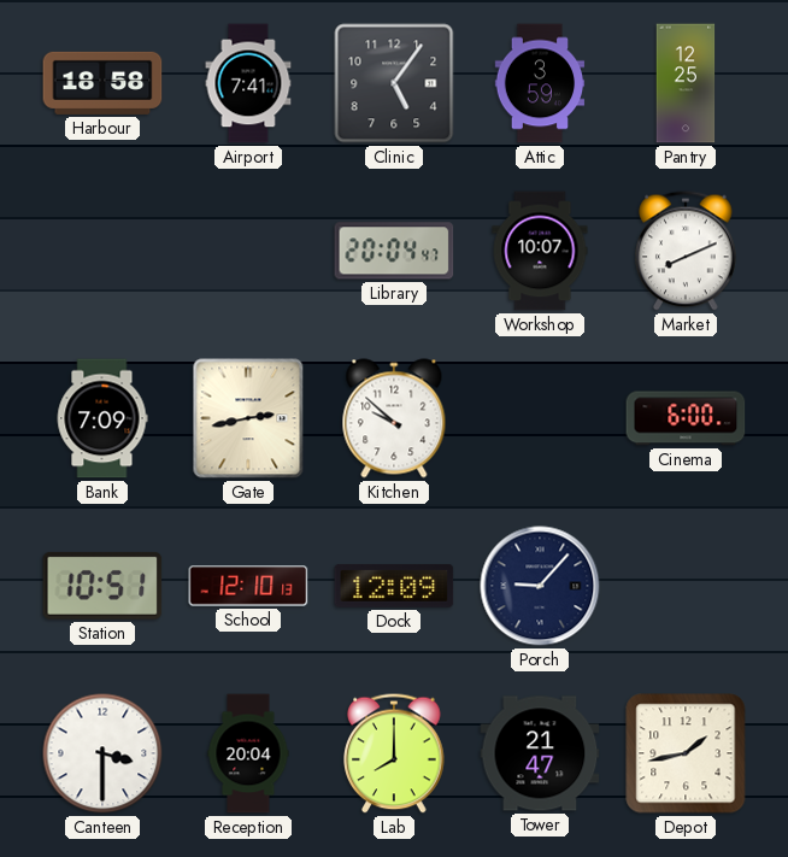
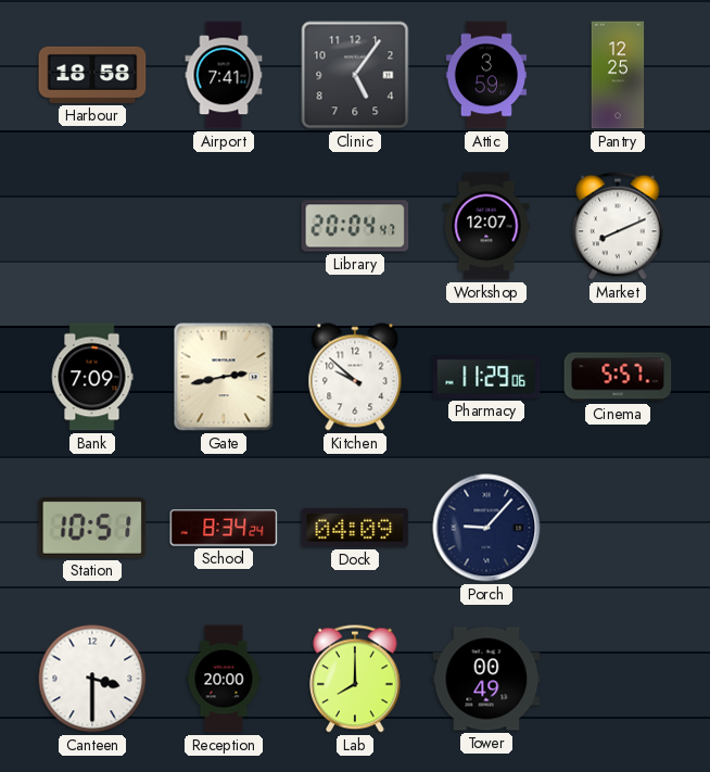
Workshop: 10:07 -> 12:07
Pharmacy: none -> 11:29
Cinema: 6:00 -> 5:57
School: 12:10 -> 8:34
Dock: 12:09 -> 04:09
Reception: 20:04 -> 20:00
Tower: 21:47 -> 00:49
Depot: 1:43 -> none
